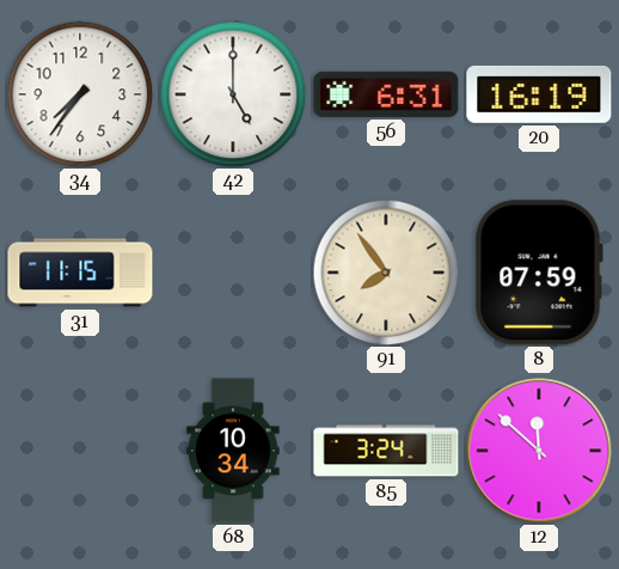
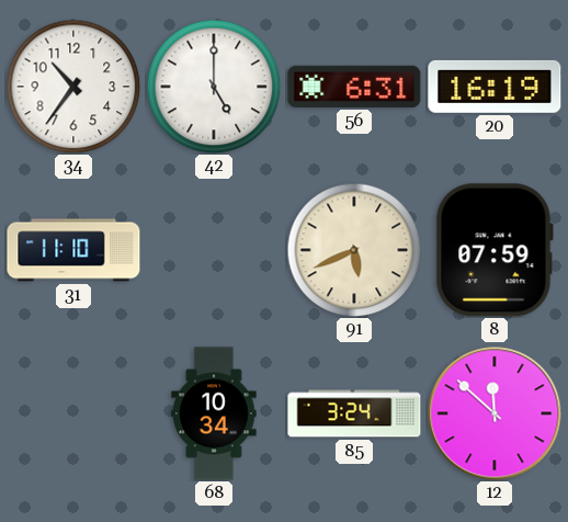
34: 7:36 -> 10:36
31: 11:15 -> 11:10
91: 7:54 -> 5:41
